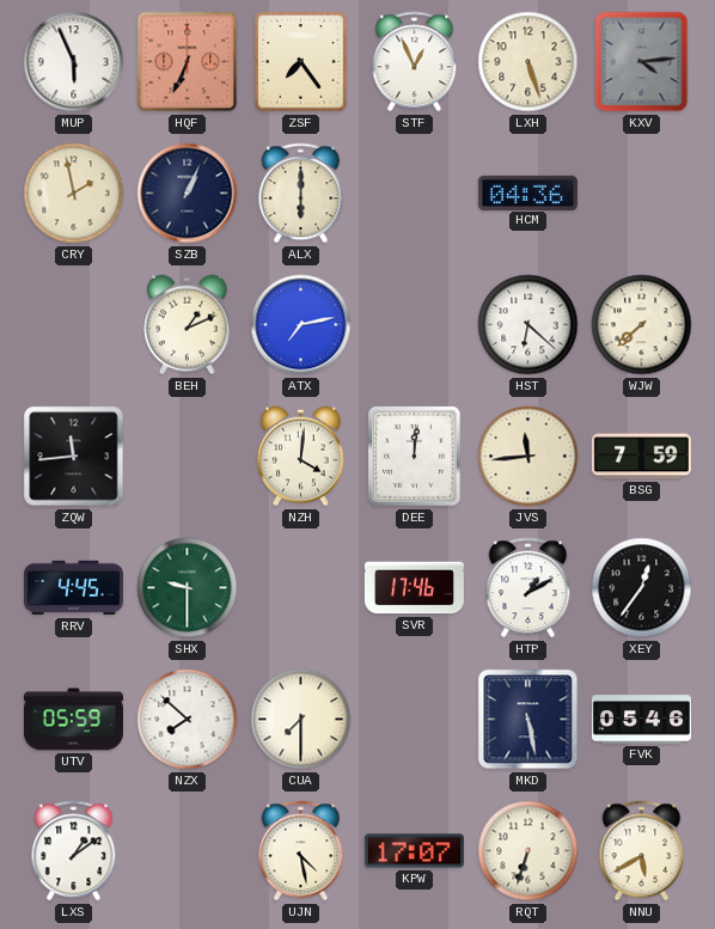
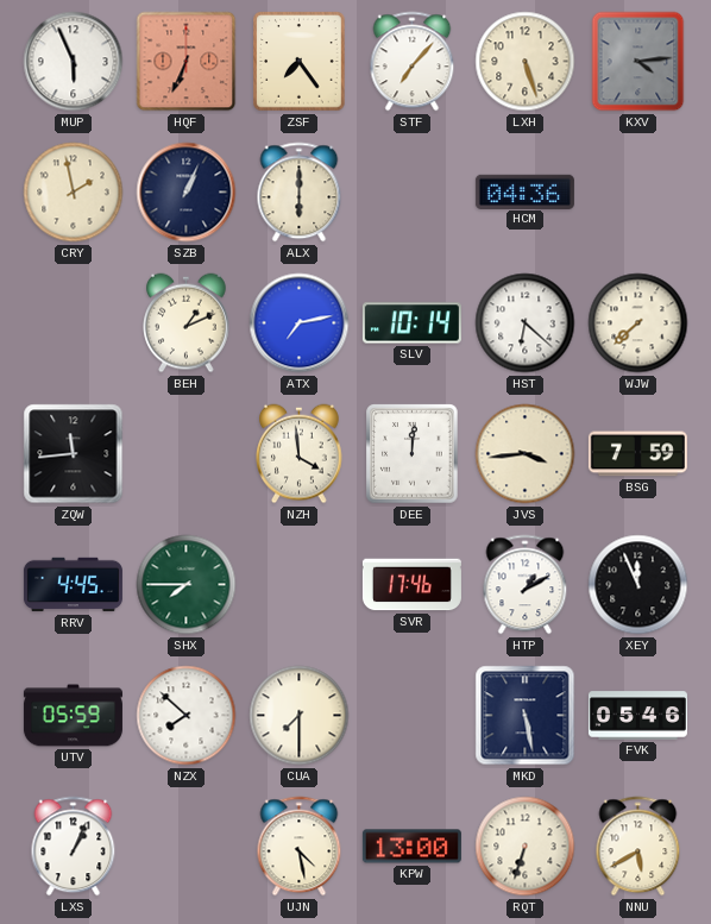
STF: 12:56 -> 7:07
SLV: none -> 10:14
NZH: 4:01 -> 3:59
JVS: 11:44 -> 3:44
SHX: 9:30 -> 7:45
XEY: 12:36 -> 11:56
LXS: 1:09 -> 1:04
KPW: 17:07 -> 13:00
